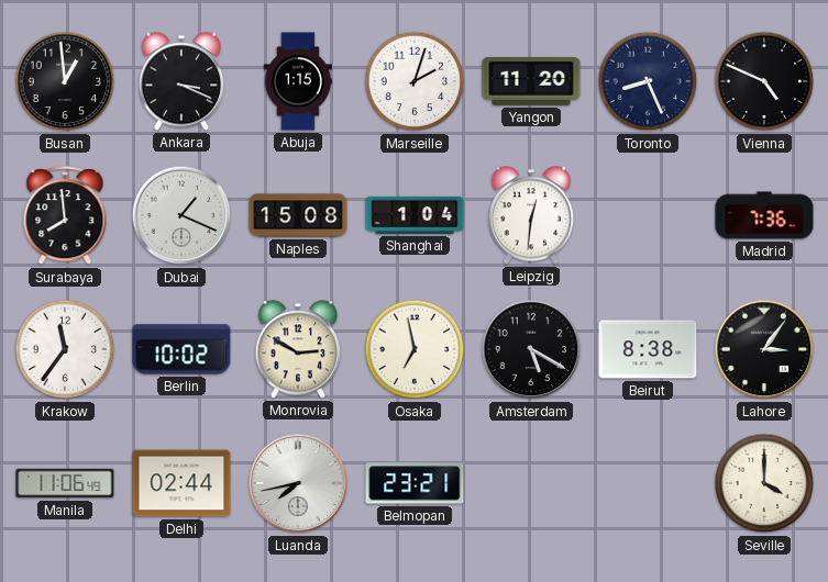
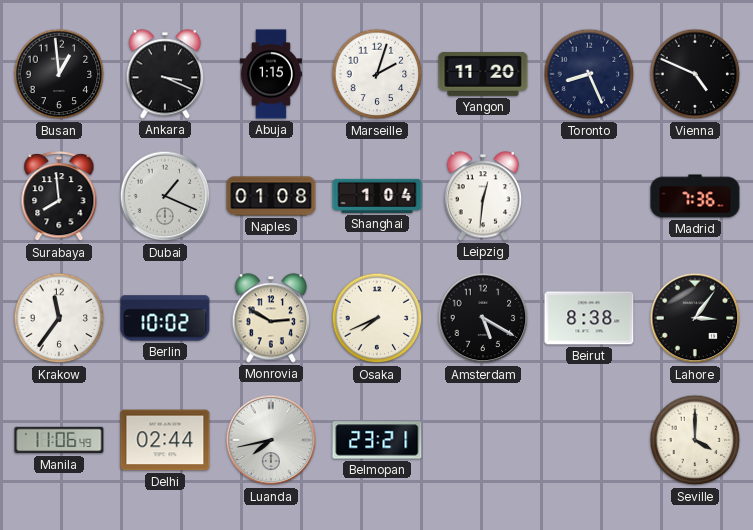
Naples: 15:08 -> 01:08
Osaka: 6:58 -> 7:41
